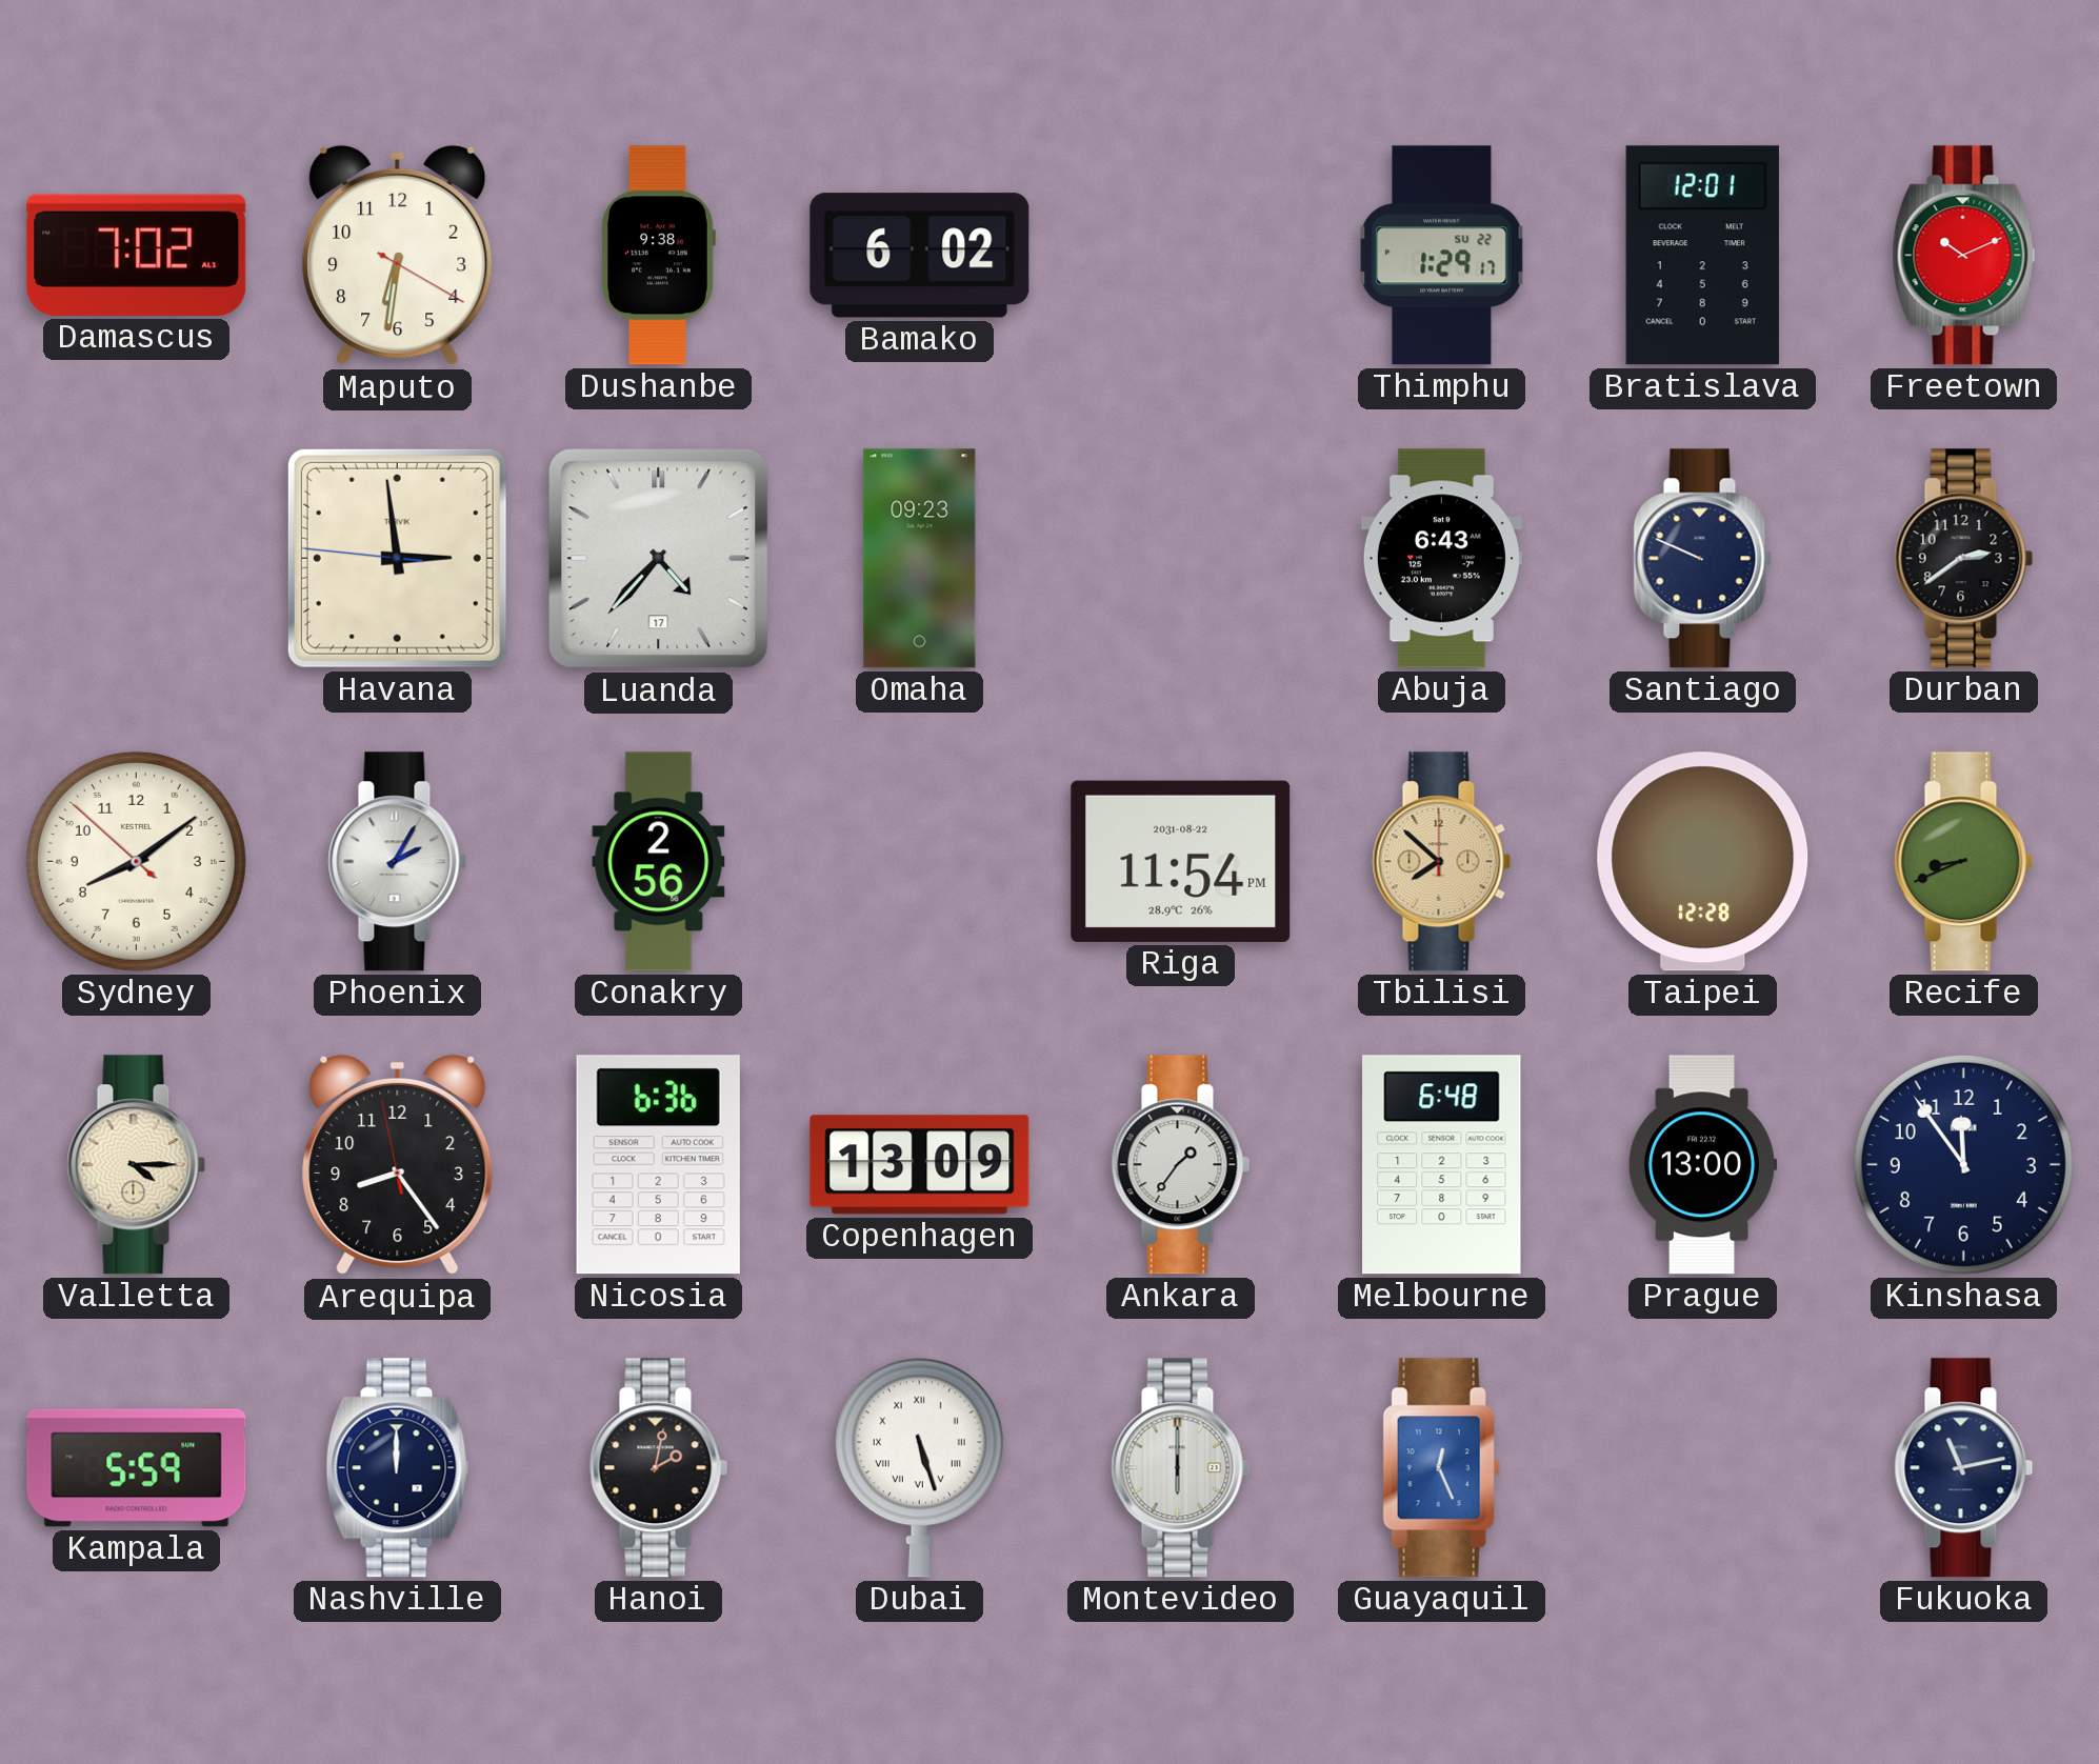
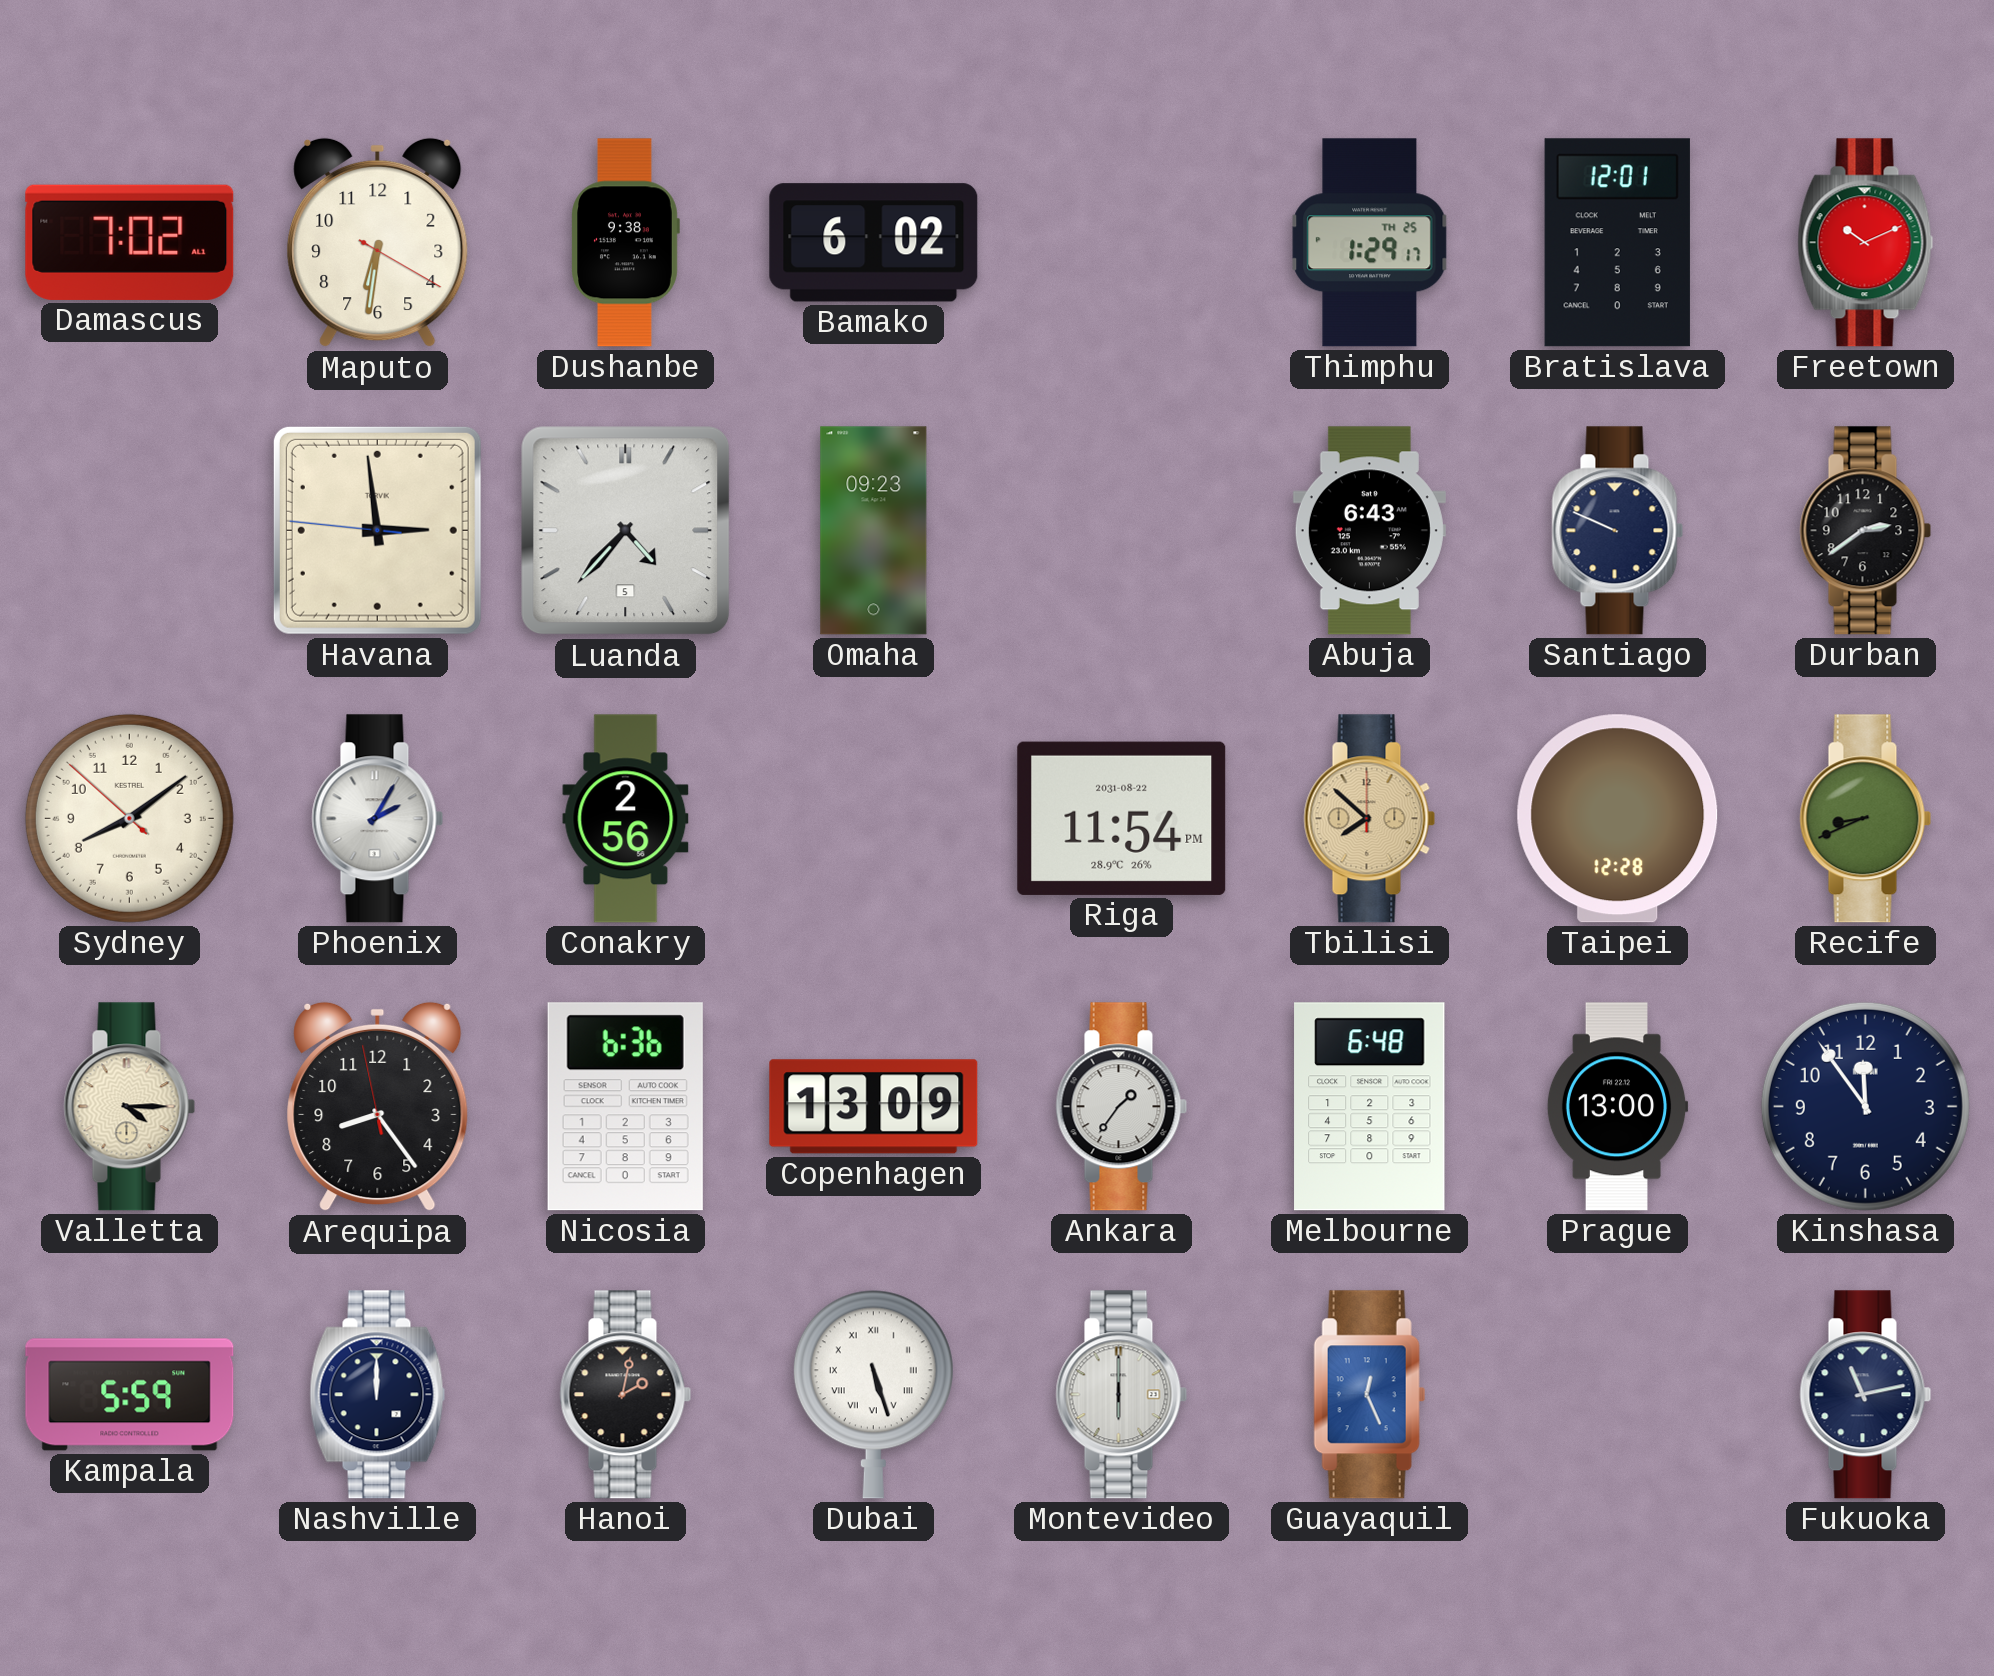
Thimphu date: SU 22 -> TH 25
Luanda date: 17 -> 5
